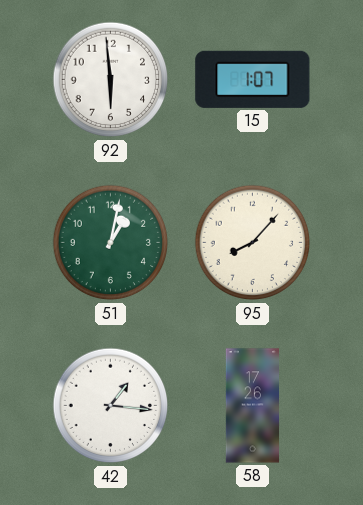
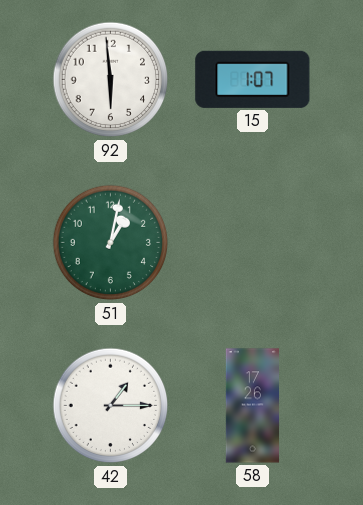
95: 8:07 -> none
42: 1:16 -> 1:15
